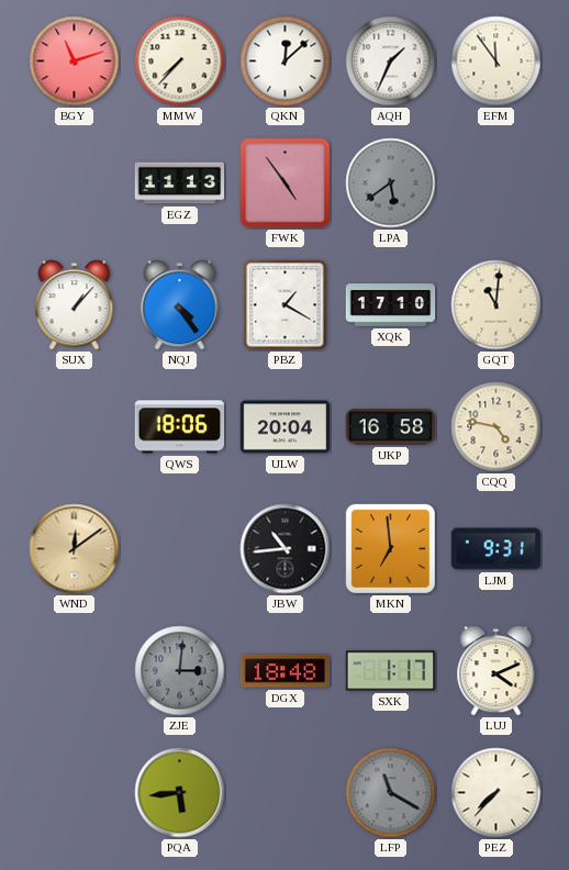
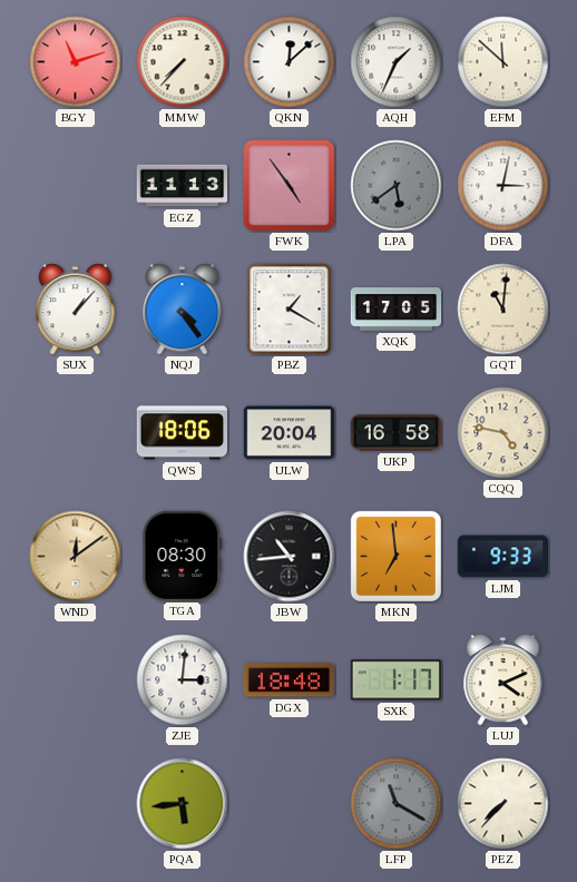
EFM: 11:54 -> 11:52
DFA: none -> 3:02
XQK: 17:10 -> 17:05
TGA: none -> 08:30
LJM: 9:31 -> 9:33
ZJE dial: grey -> white
